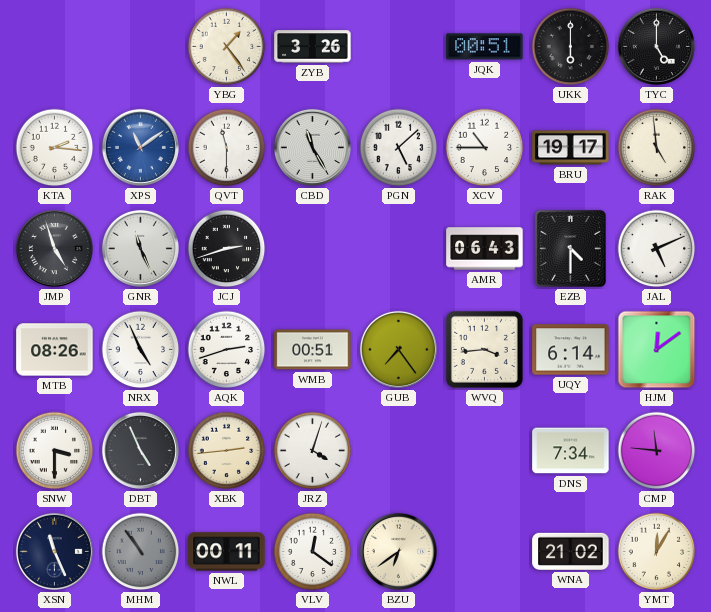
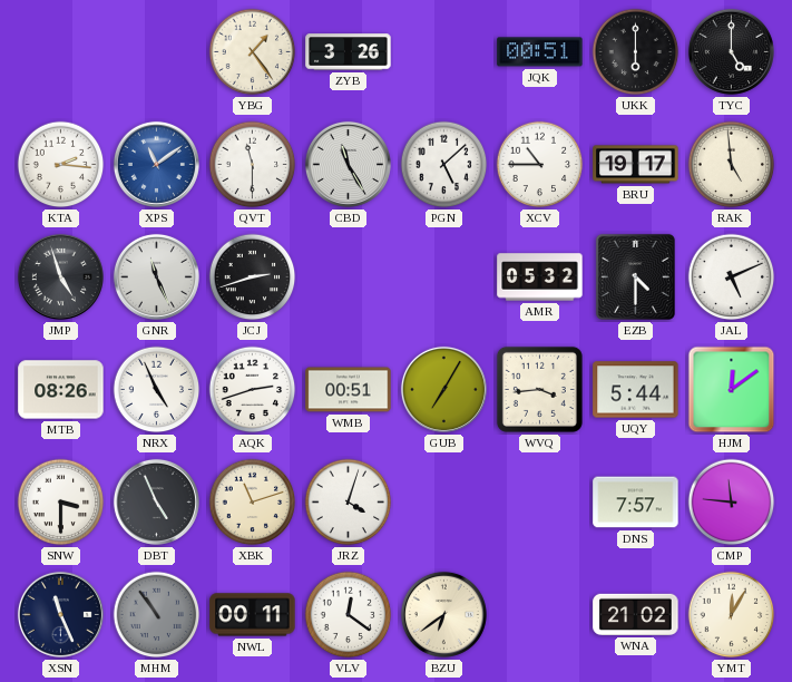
AMR: 06:43 -> 05:32
GUB: 7:24 -> 7:05
UQY: 6:14 -> 5:44
XBK: 2:44 -> 11:12
DNS: 7:34 -> 7:57
